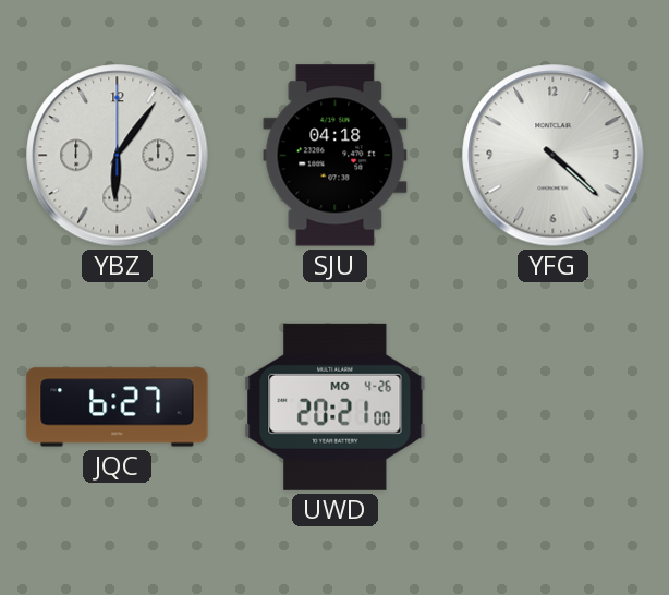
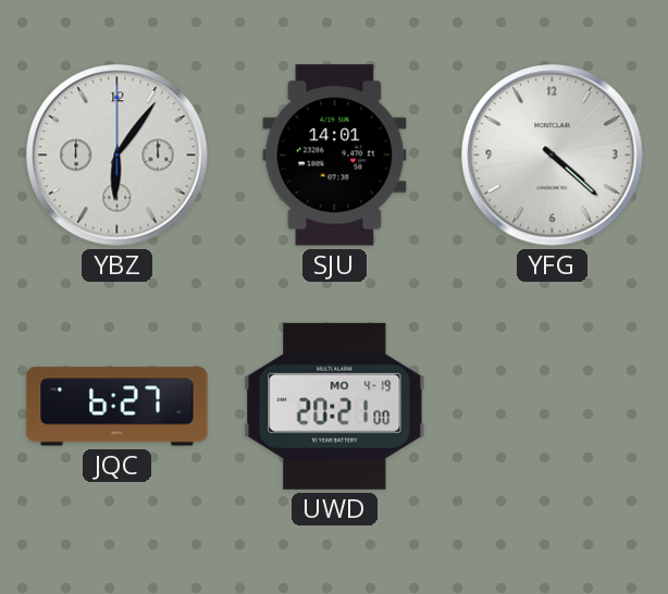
SJU: 04:18 -> 14:01
UWD date: MO 4-26 -> MO 4-19
